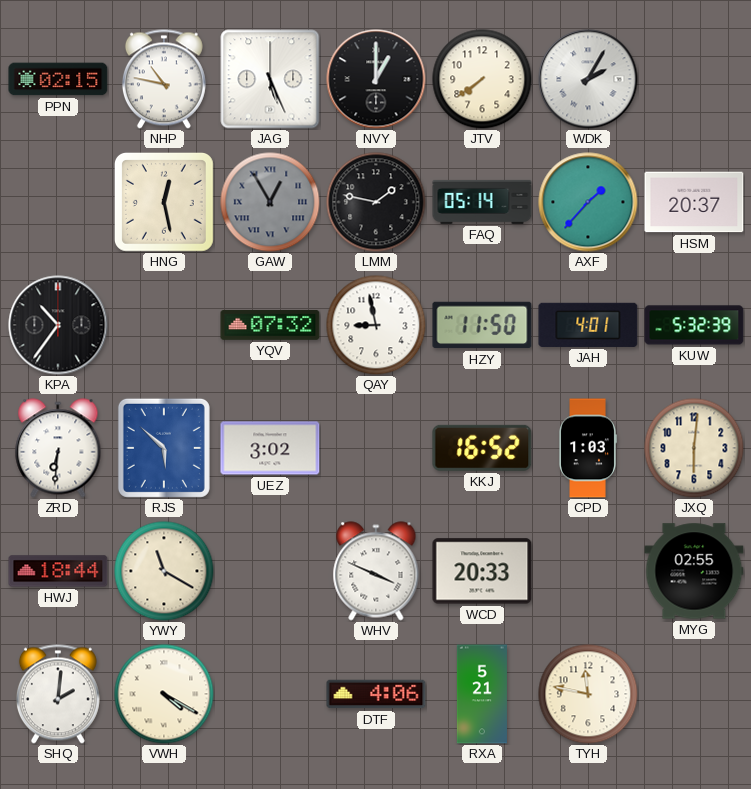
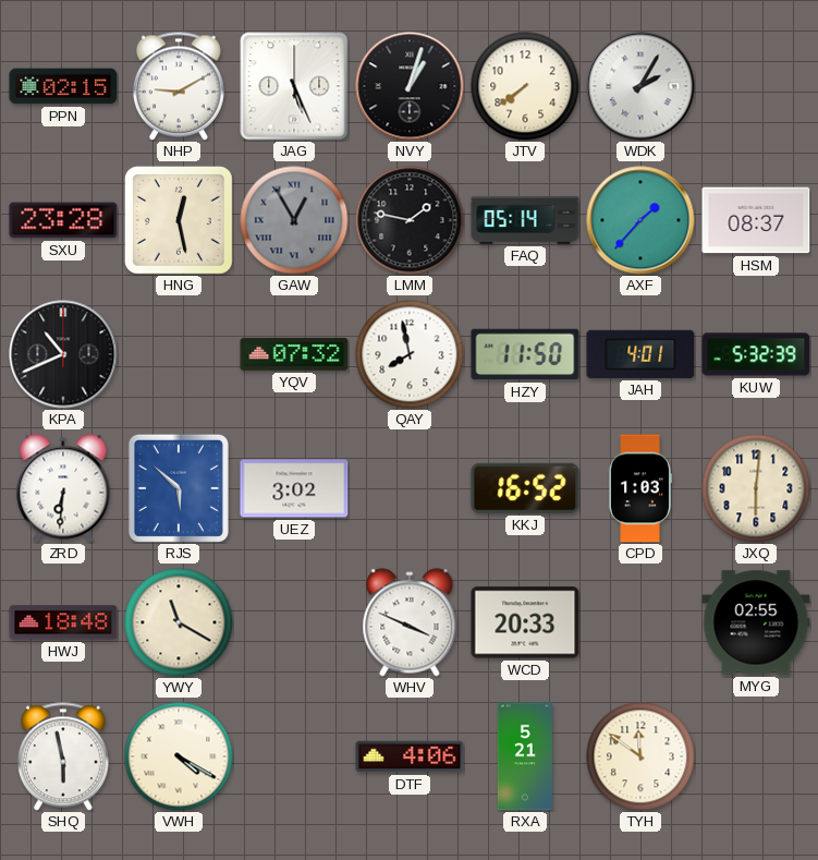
NHP: 10:47 -> 9:10
NVY: 1:00 -> 1:03
SXU: none -> 23:28
HSM: 20:37 -> 08:37
KPA: 10:36 -> 10:41
QAY: 8:58 -> 7:58
HWJ: 18:44 -> 18:48
SHQ: 2:01 -> 5:58
TYH: 11:47 -> 11:51
